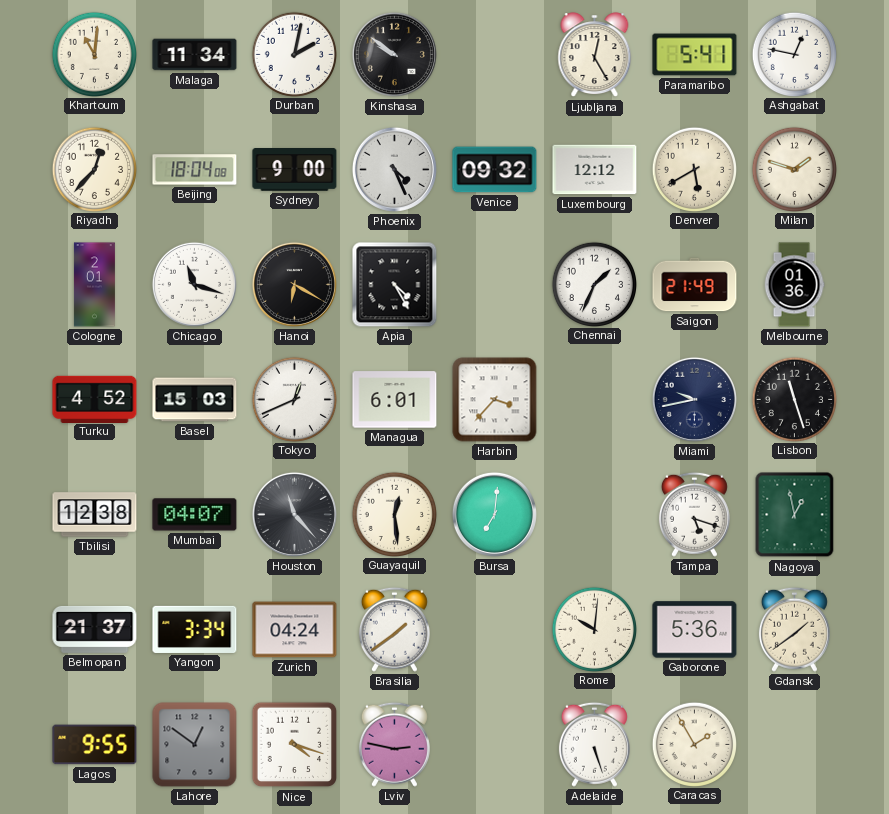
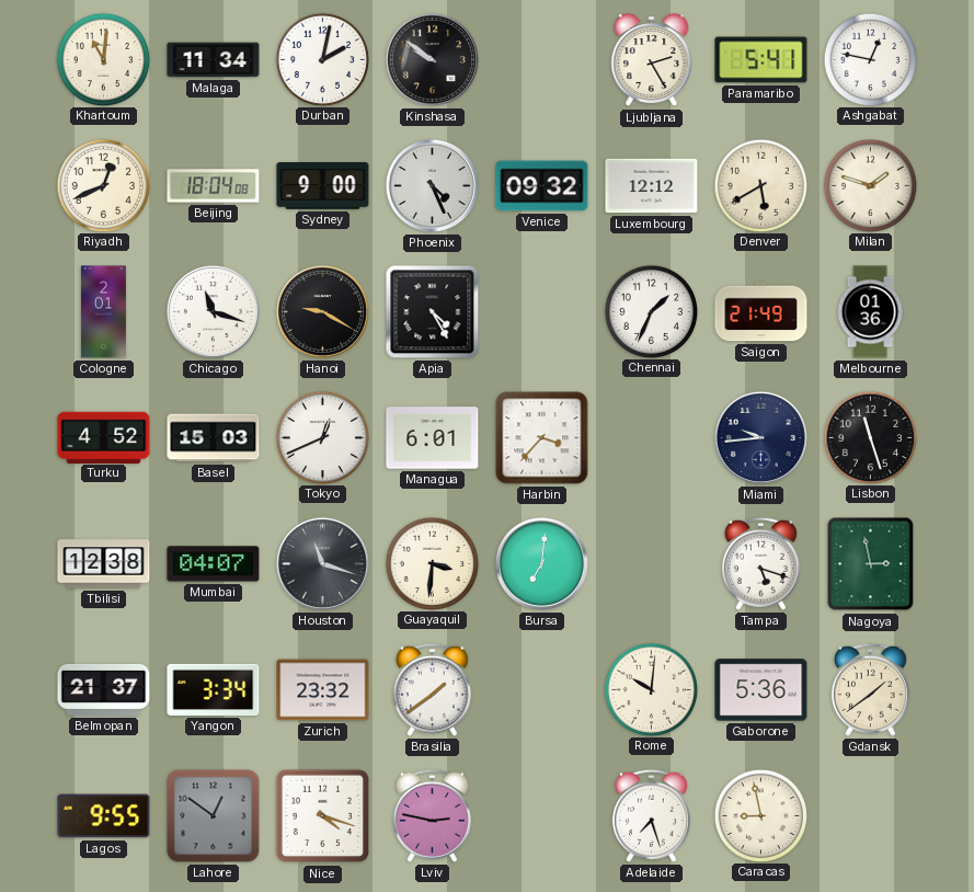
Ljubljana: 12:25 -> 2:25
Riyadh: 12:37 -> 12:41
Hanoi: 6:20 -> 9:20
Miami: 9:43 -> 9:44
Houston: 11:23 -> 11:18
Guayaquil: 12:29 -> 3:31
Nagoya: 12:58 -> 2:58
Zurich: 04:24 -> 23:32
Adelaide: 5:27 -> 7:27
Caracas: 1:55 -> 8:58
